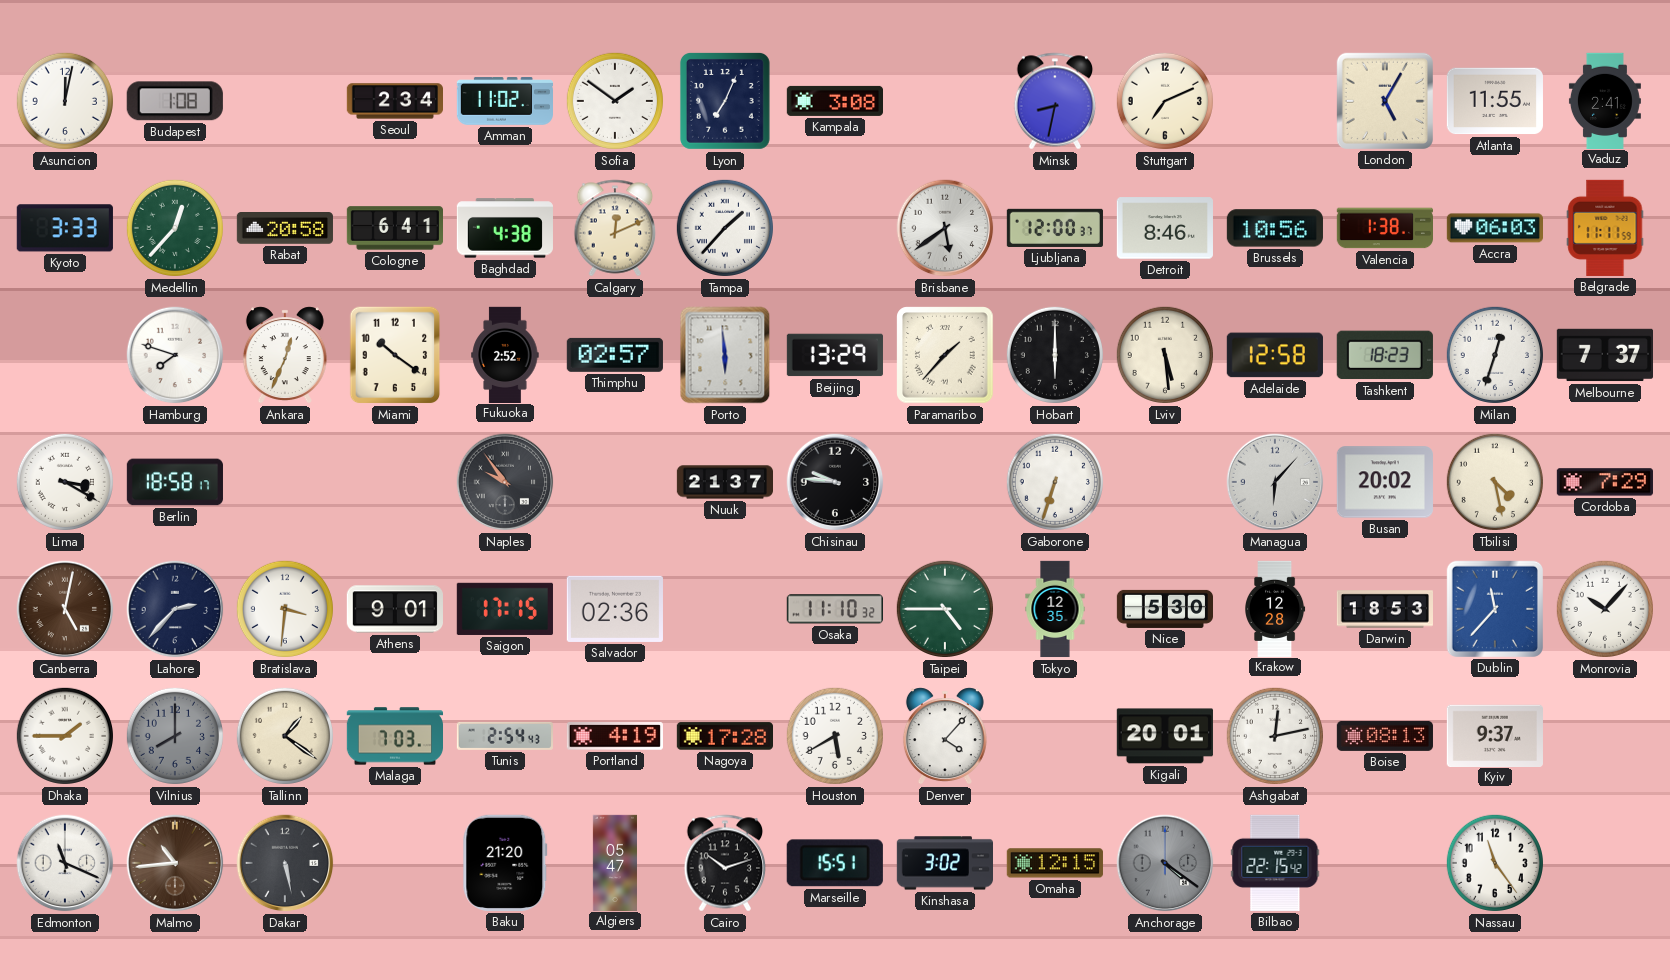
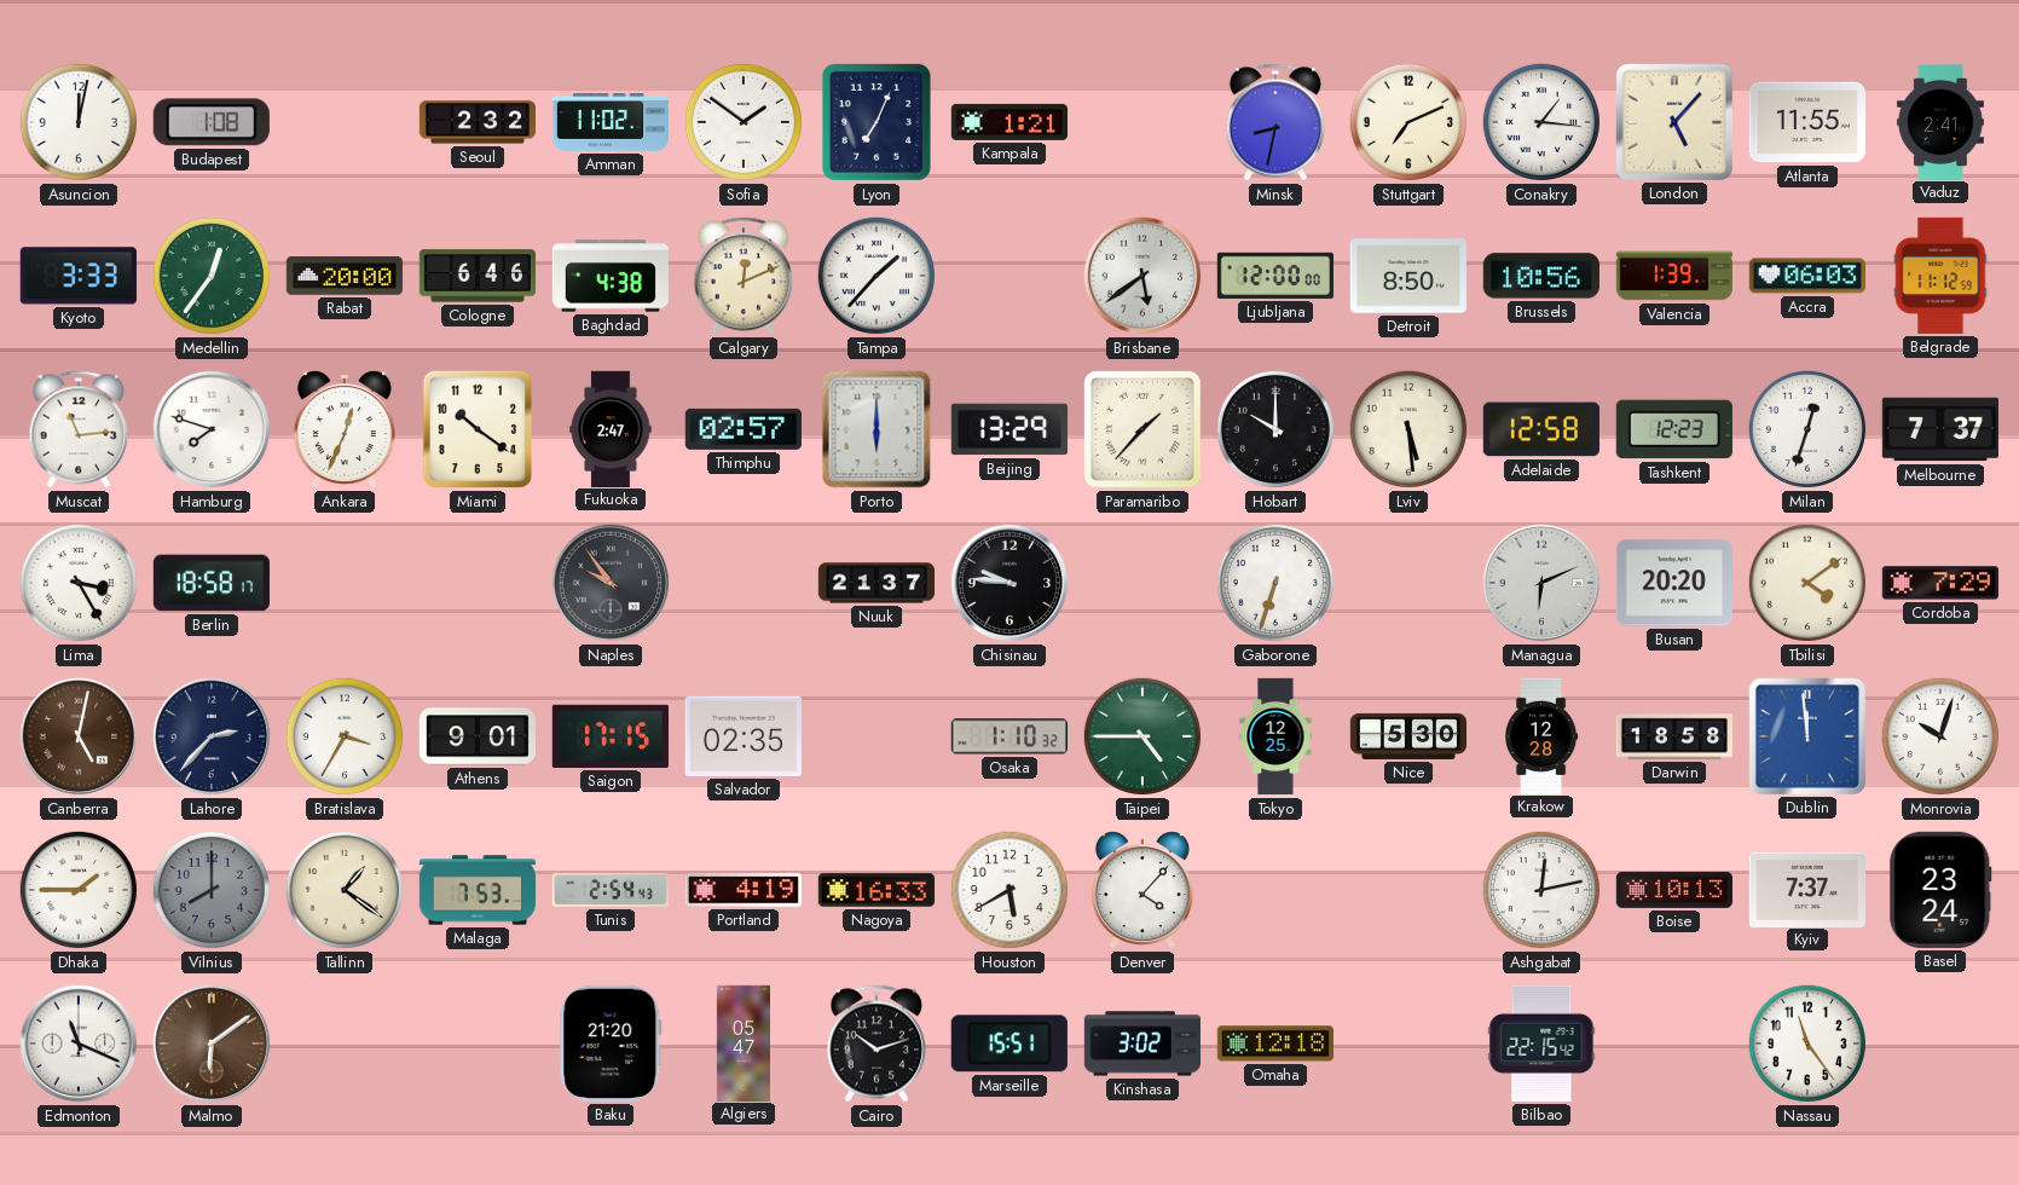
Seoul: 2:34 -> 2:32
Kampala: 3:08 -> 1:21
Conakry: none -> 1:16
London: 5:05 -> 5:07
Medellin: 12:37 -> 12:36
Rabat: 20:58 -> 20:00
Cologne: 6:41 -> 6:46
Ljubljana: 12:00:37 -> 12:00:00
Detroit: 8:46 -> 8:50
Valencia: 1:38 -> 1:39
Belgrade: 11:11 -> 11:12
Muscat: none -> 11:14
Fukuoka: 2:52 -> 2:47
Porto: 5:59 -> 6:00
Hobart: 6:00 -> 10:00
Tashkent: 18:23 -> 12:23
Lima: 3:20 -> 3:25
Managua: 6:07 -> 6:11
Busan: 20:02 -> 20:20
Tbilisi: 4:28 -> 4:09
Bratislava: 3:31 -> 3:35
Salvador: 02:36 -> 02:35
Osaka: 11:10 -> 1:10
Tokyo: 12:35 -> 12:25
Darwin: 18:53 -> 18:58
Dublin: 11:37 -> 11:59
Monrovia: 10:07 -> 10:03
Malaga: 7:03 -> 7:53
Nagoya: 17:28 -> 16:33
Kigali: 20:01 -> none
Boise: 08:13 -> 10:13
Kyiv: 9:37 -> 7:37
Basel: none -> 23:24
Malmo: 10:44 -> 6:09
Dakar: 5:28 -> none
Omaha: 12:15 -> 12:18
Anchorage: 4:21 -> none
